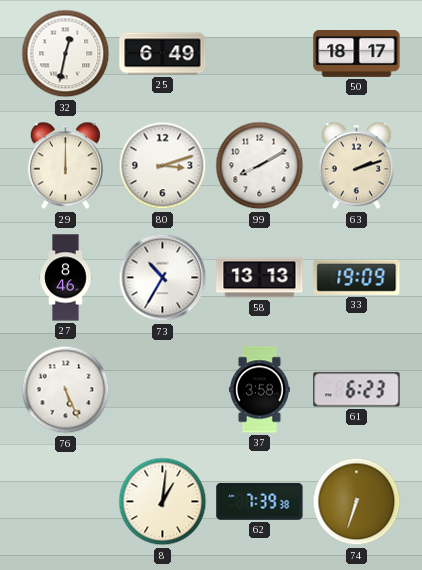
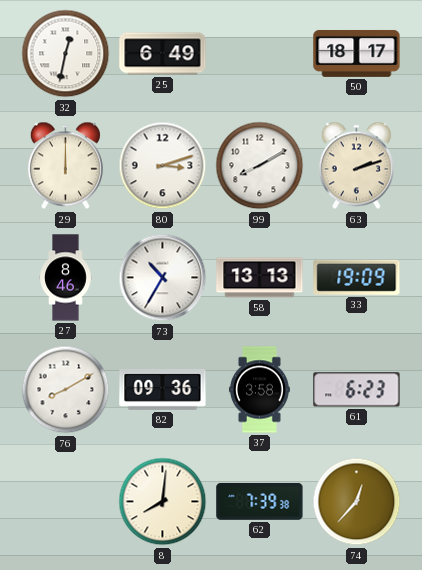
76: 5:26 -> 8:10
82: none -> 09:36
8: 1:01 -> 8:01
74: 6:33 -> 12:37
